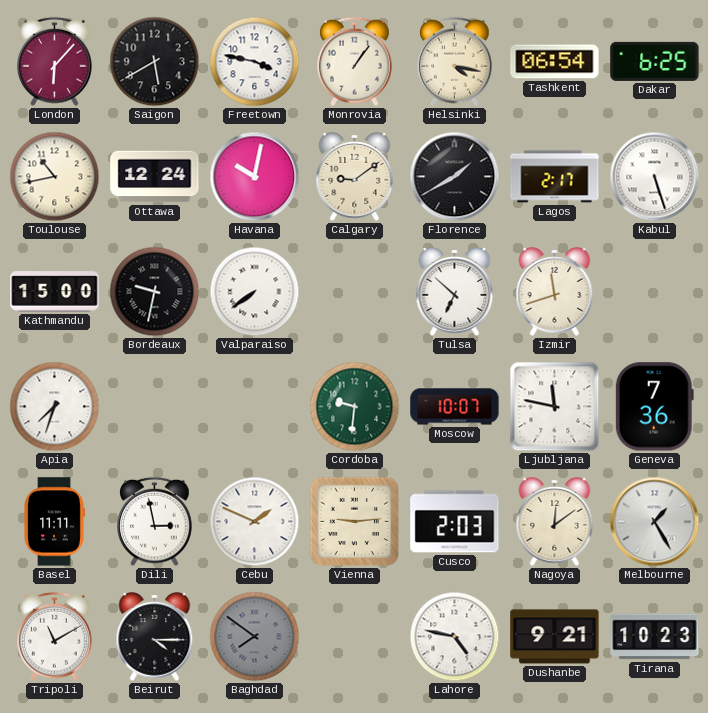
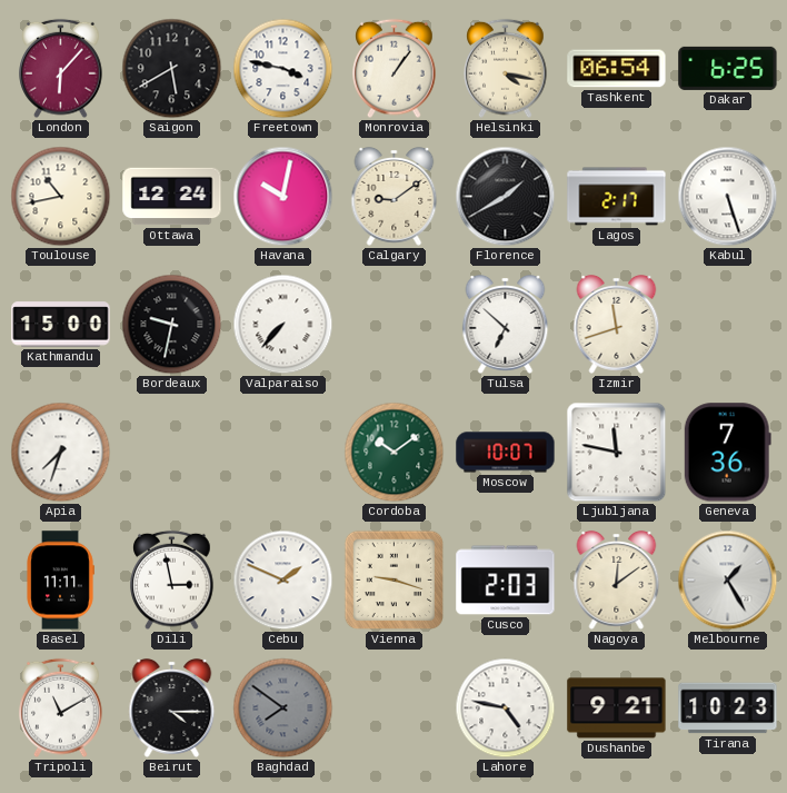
Valparaiso: 7:39 -> 7:37
Cordoba: 9:31 -> 10:09
Vienna: 9:14 -> 9:18
